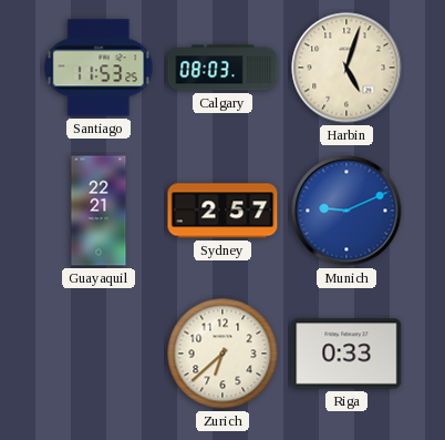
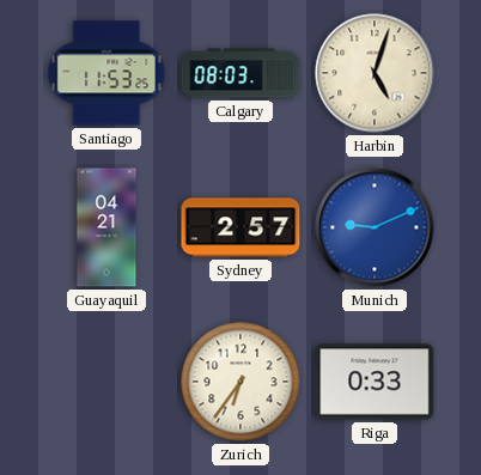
Guayaquil: 22:21 -> 04:21
Zurich: 6:38 -> 6:36
